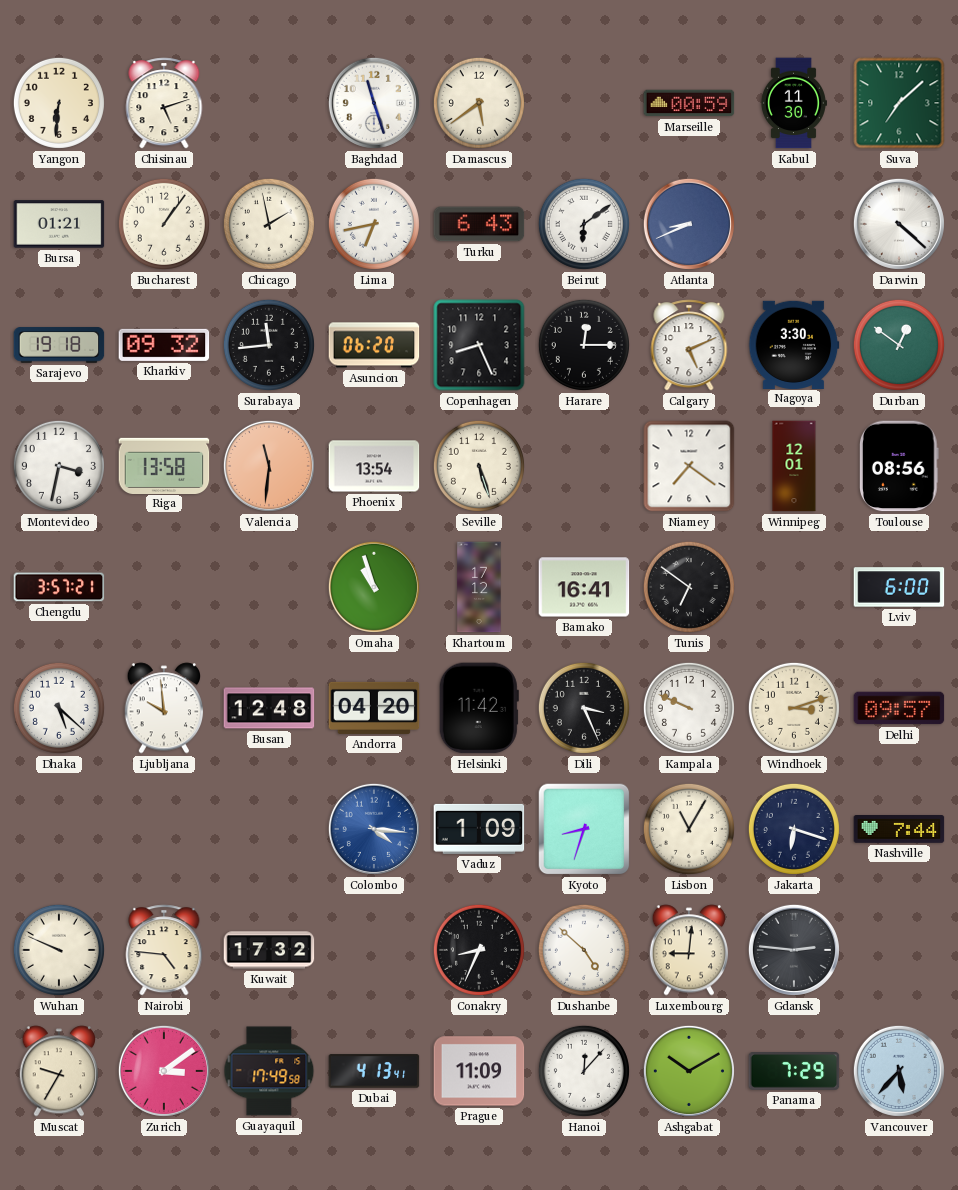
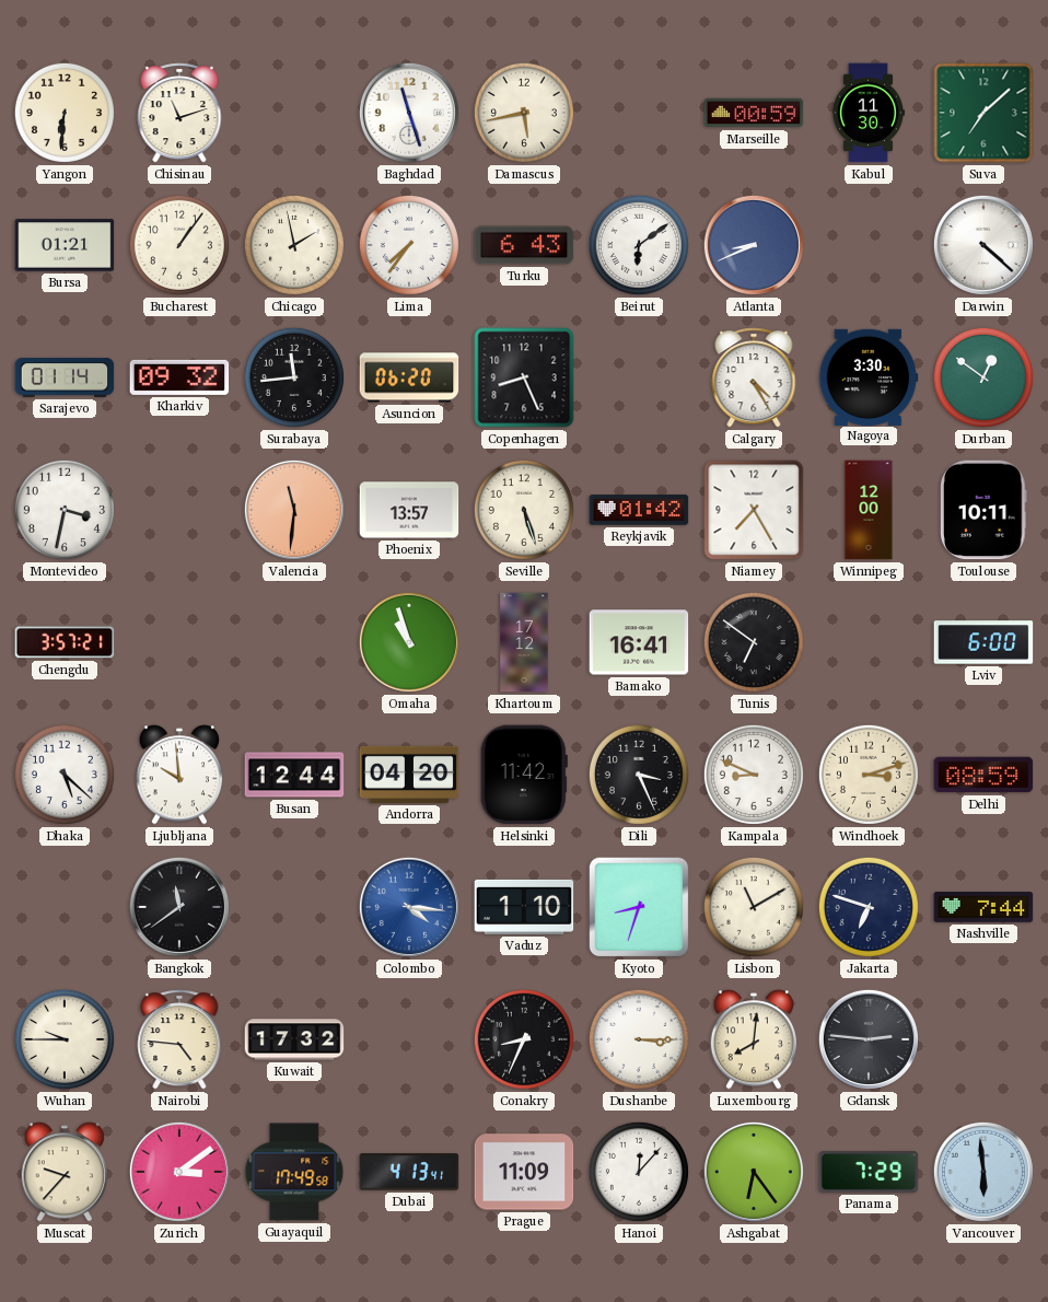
Chisinau: 5:12 -> 11:12
Damascus: 5:39 -> 5:43
Lima: 6:43 -> 7:36
Sarajevo: 19:18 -> 01:14
Harare: 12:15 -> none
Calgary: 5:11 -> 4:25
Riga: 13:58 -> none
Phoenix: 13:54 -> 13:57
Reykjavik: none -> 01:42
Niamey: 7:21 -> 7:25
Winnipeg: 12:01 -> 12:00
Toulouse: 08:56 -> 10:11
Busan: 12:48 -> 12:44
Kampala: 9:49 -> 8:49
Delhi: 09:57 -> 08:59
Bangkok: none -> 11:39
Vaduz: 1:09 -> 1:10
Lisbon: 11:05 -> 11:10
Jakarta: 6:18 -> 6:48
Wuhan: 9:49 -> 9:45
Dushanbe: 4:52 -> 3:15
Luxembourg: 9:01 -> 8:01
Muscat: 9:35 -> 9:37
Ashgabat: 10:10 -> 6:24
Vancouver: 5:37 -> 5:59
